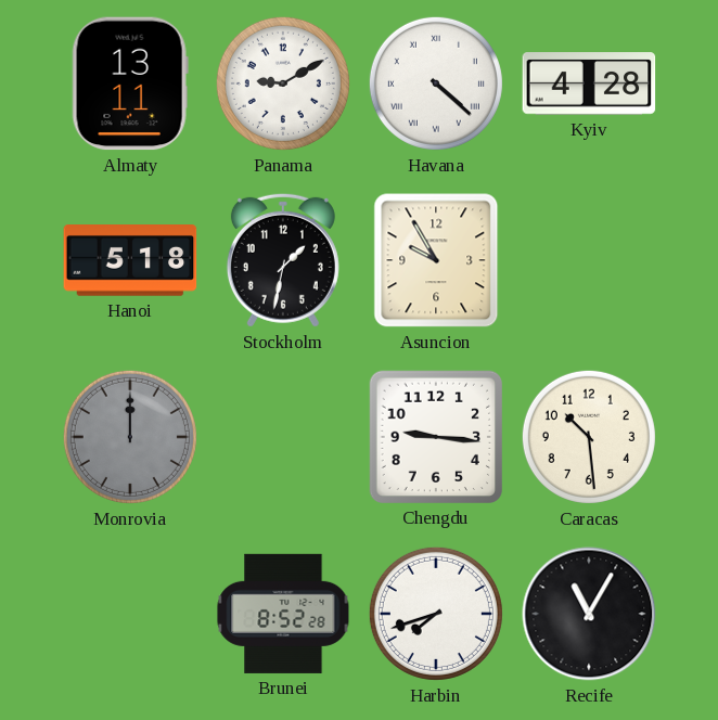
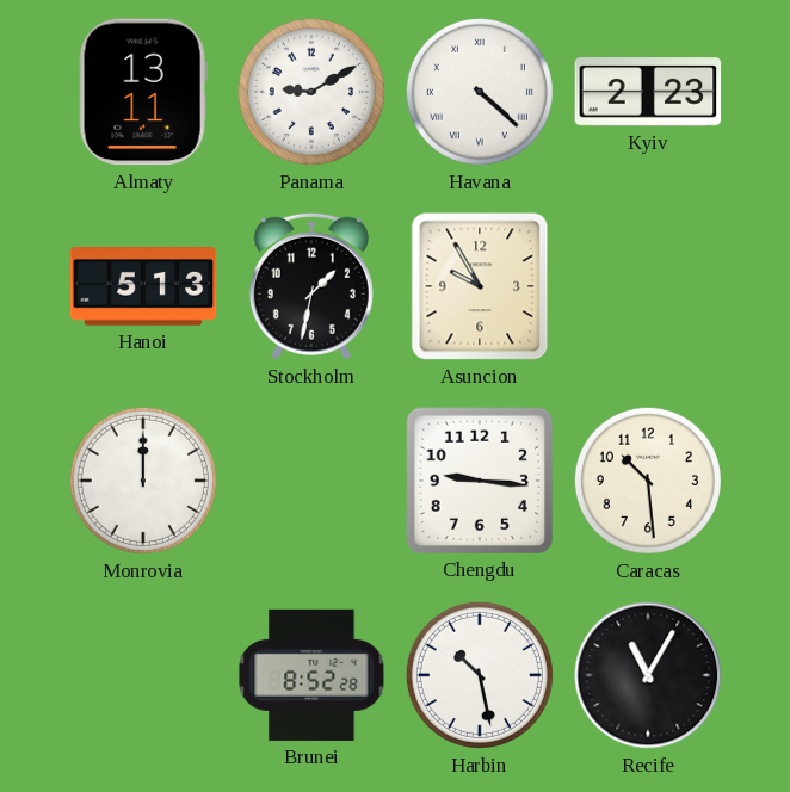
Kyiv: 4:28 -> 2:23
Hanoi: 5:18 -> 5:13
Monrovia dial: grey -> white
Harbin: 7:42 -> 10:28
